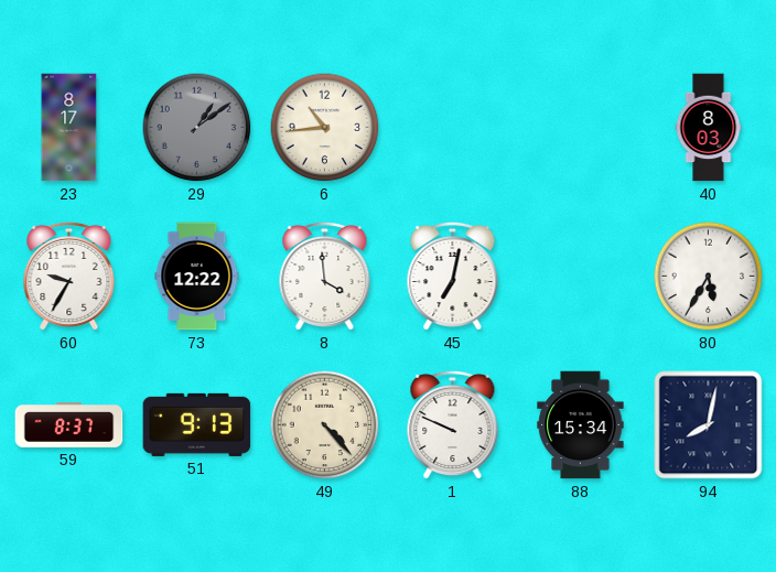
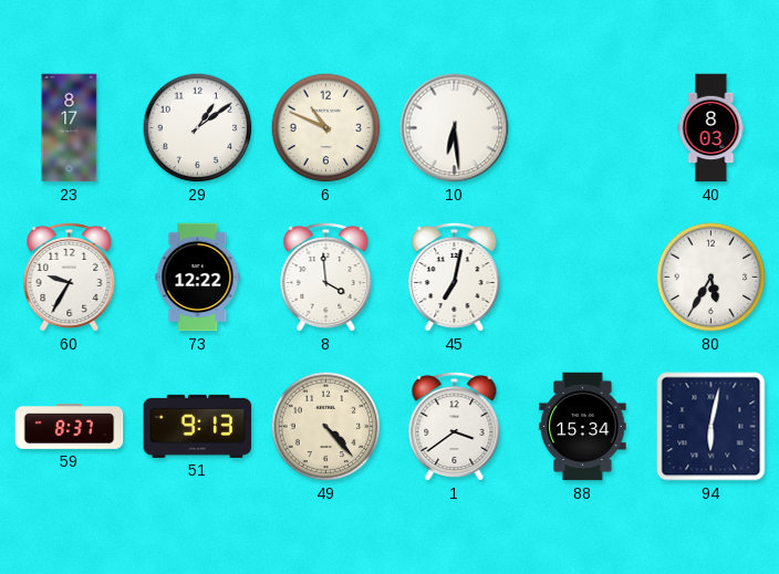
29 dial: grey -> white
6: 10:44 -> 10:49
10: none -> 6:29
1: 9:49 -> 3:39
94: 8:02 -> 6:02
